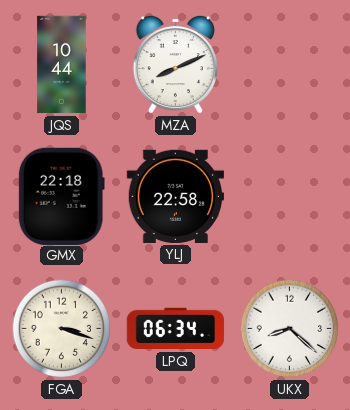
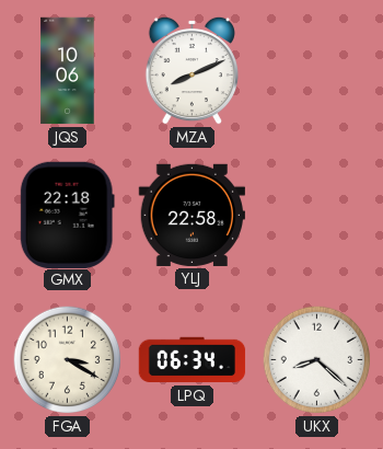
JQS: 10:44 -> 10:06
FGA: 3:18 -> 3:20
